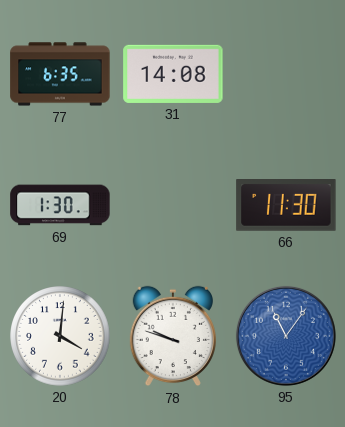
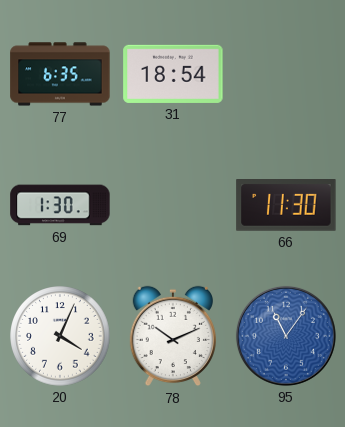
31: 14:08 -> 18:54
20: 4:01 -> 4:04
78: 9:48 -> 10:11
